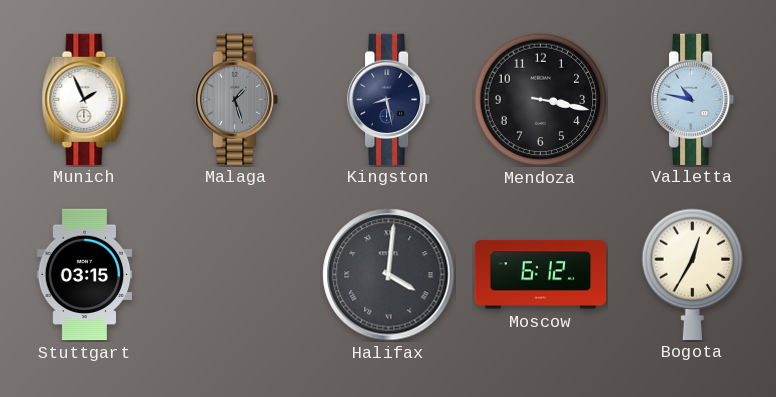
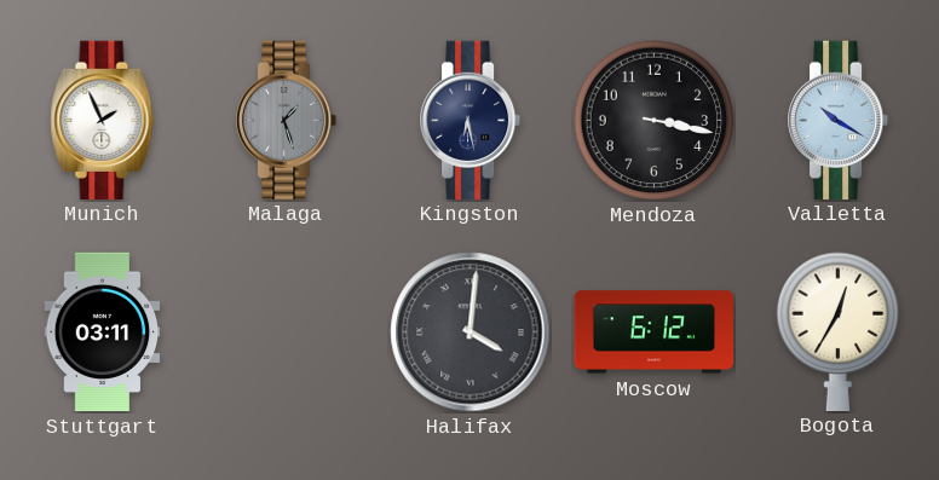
Kingston: 8:28 -> 6:28
Valletta: 10:47 -> 10:20
Stuttgart: 03:15 -> 03:11
